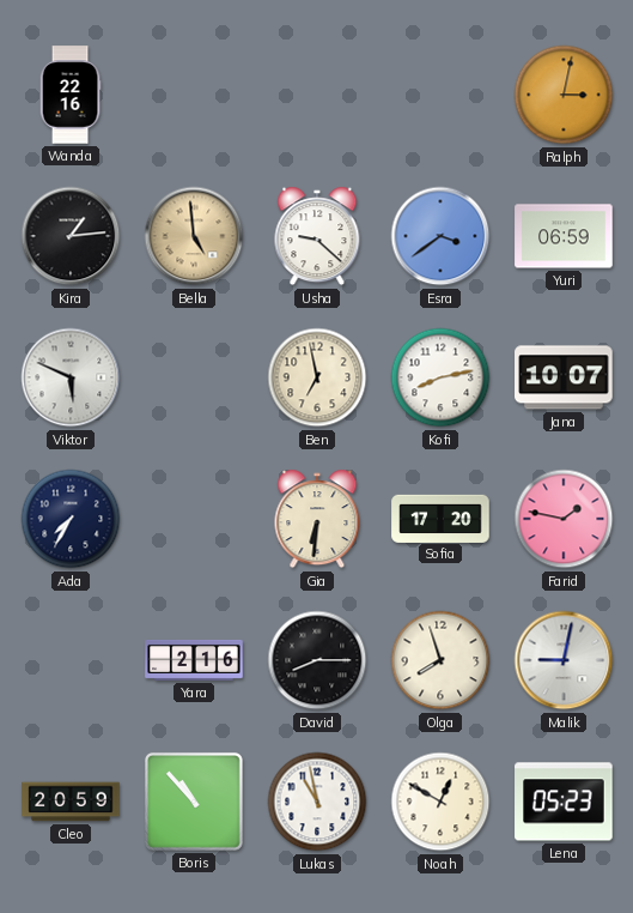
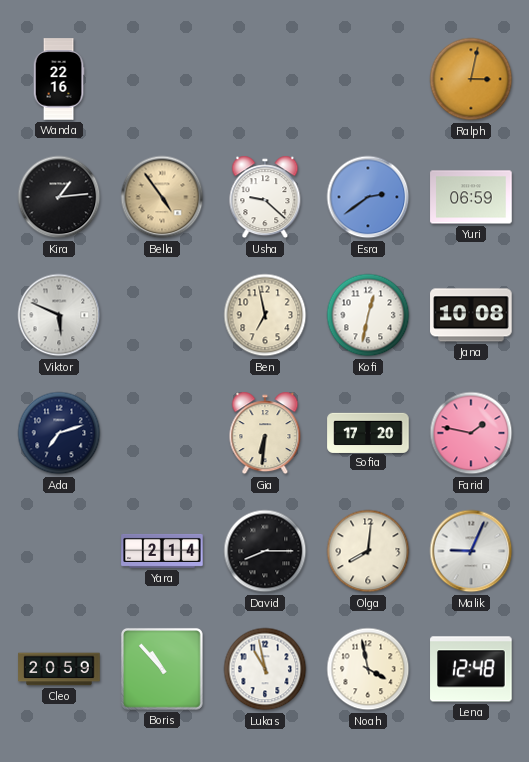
Bella: 4:59 -> 4:54
Esra: 3:39 -> 2:39
Kofi: 8:13 -> 12:32
Jana: 10:07 -> 10:08
Ada: 7:35 -> 7:12
Yara: 2:16 -> 2:14
Olga: 7:57 -> 8:01
Malik: 9:02 -> 9:04
Noah: 12:50 -> 3:58
Lena: 05:23 -> 12:48
